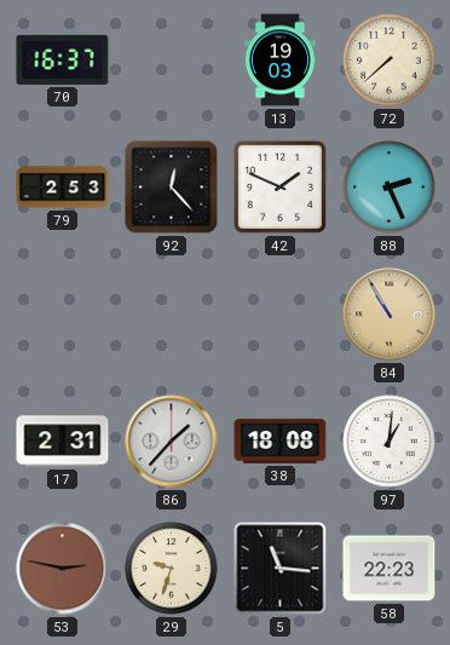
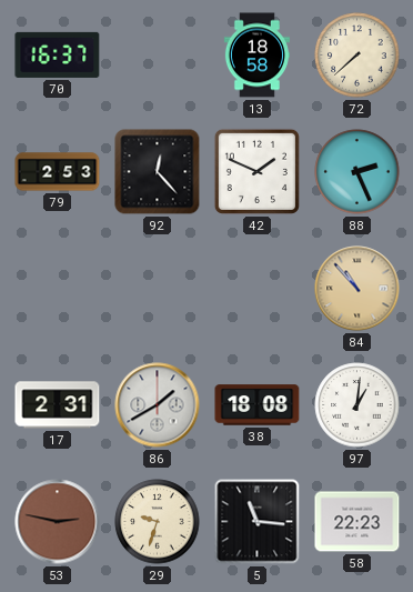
13: 19:03 -> 18:58
84: 10:55 -> 10:53
86: 1:37 -> 1:40
